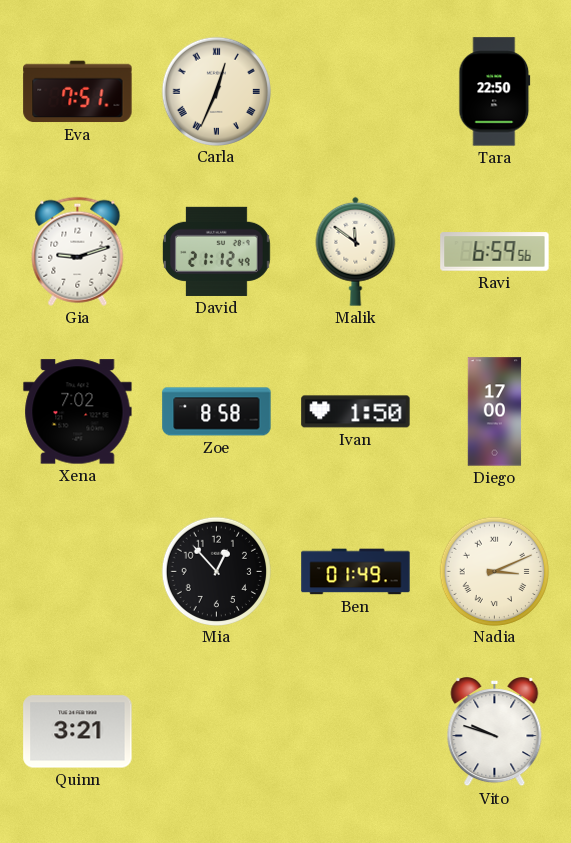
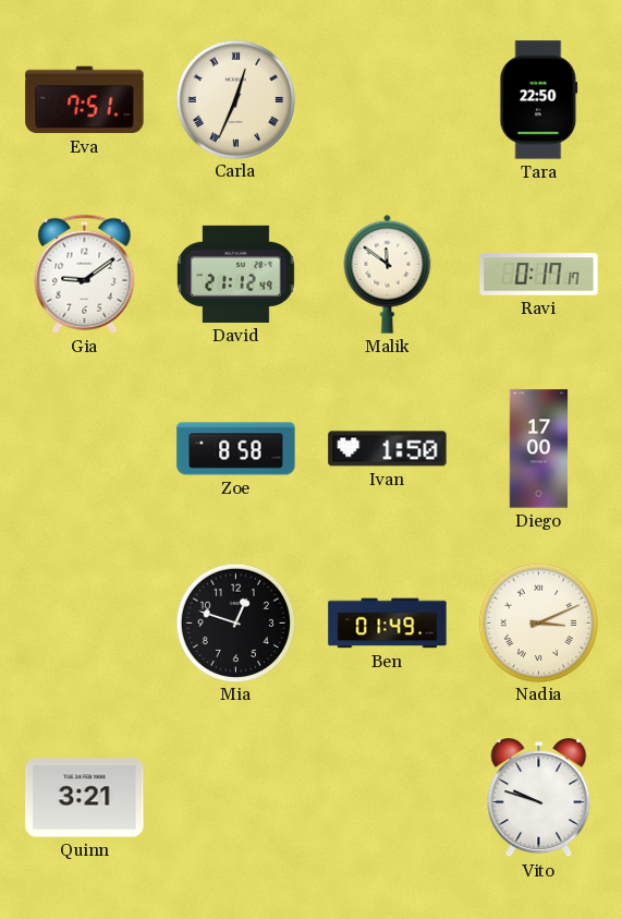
Gia: 9:12 -> 9:09
Ravi: 6:59 -> 0:17
Xena: 7:02 -> none
Mia: 12:53 -> 12:48
